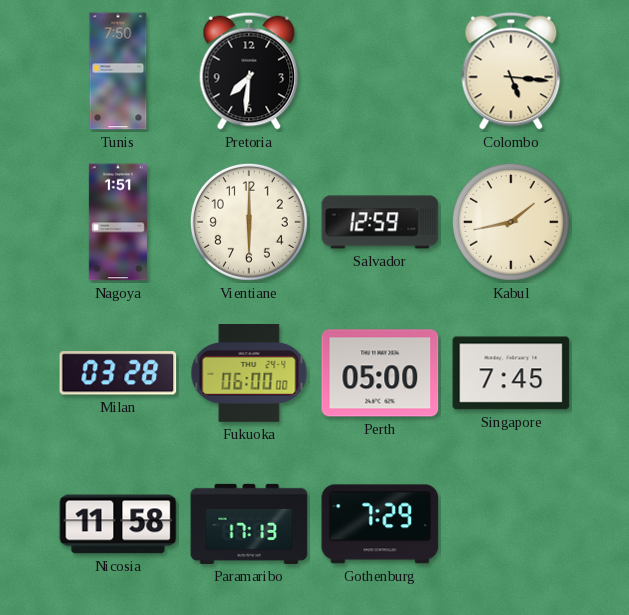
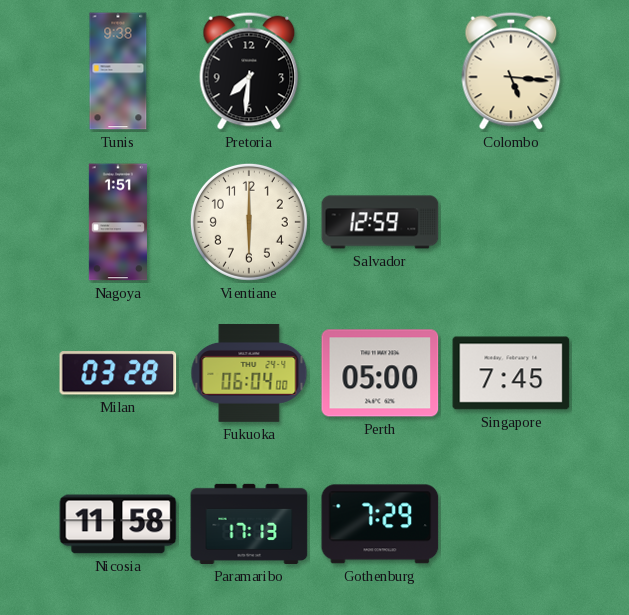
Tunis: 7:50 -> 9:38
Kabul: 1:43 -> none
Fukuoka: 06:00 -> 06:04
